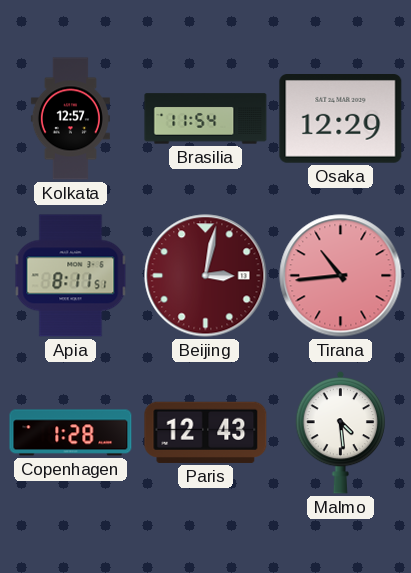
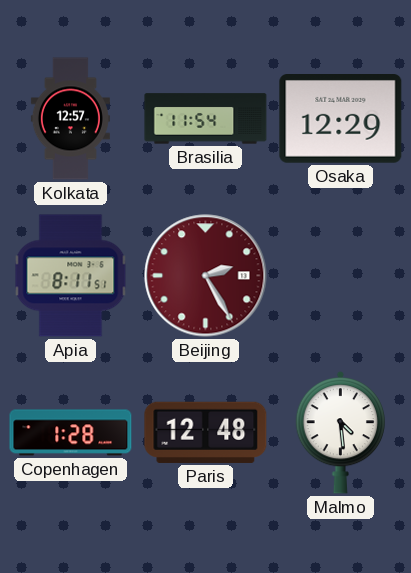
Beijing: 3:02 -> 2:25
Tirana: 10:44 -> none
Paris: 12:43 -> 12:48
